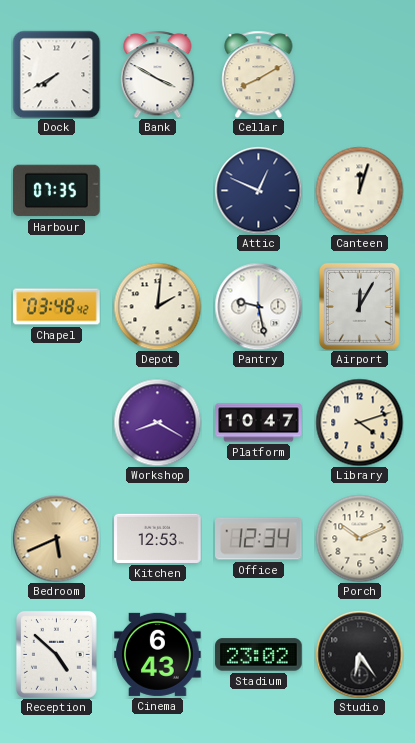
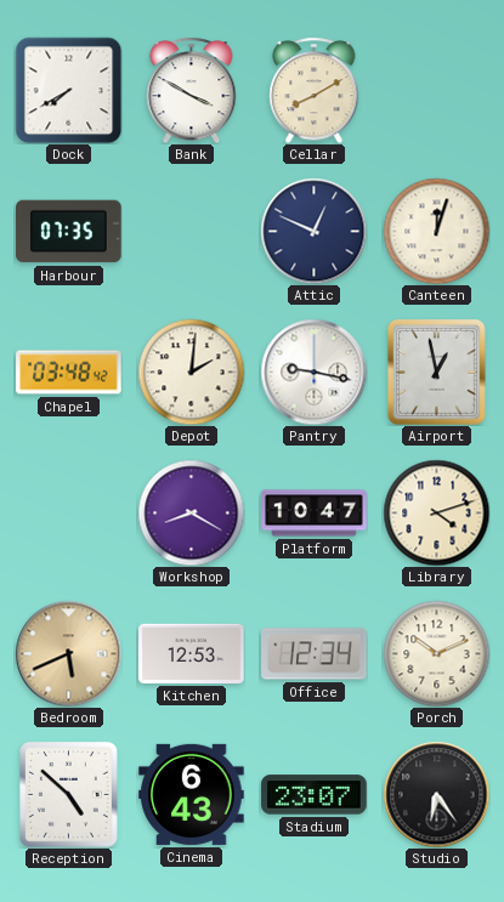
Pantry: 9:28 -> 9:17
Airport: 12:05 -> 12:58
Stadium: 23:02 -> 23:07
